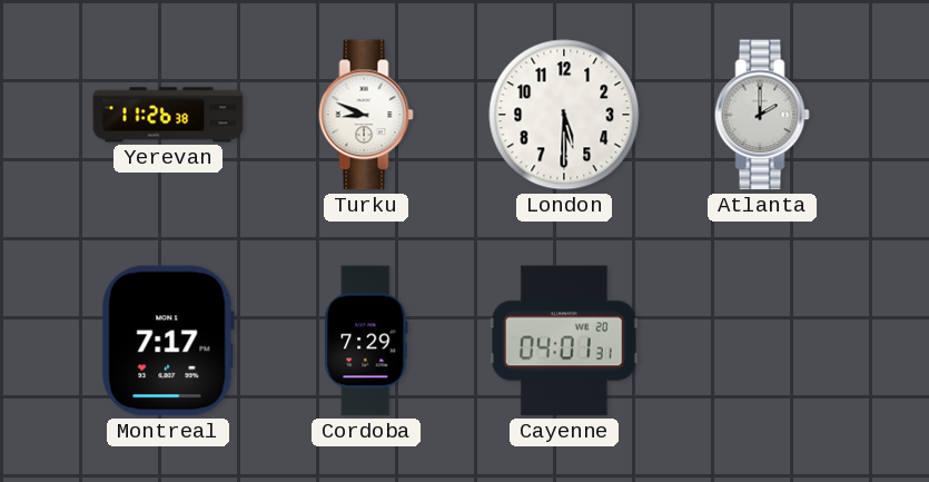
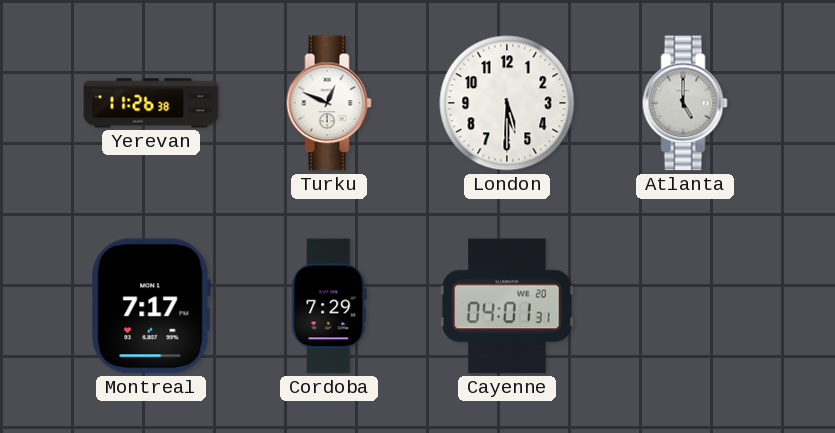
Turku: 8:49 -> 12:49
Atlanta: 2:00 -> 5:00
